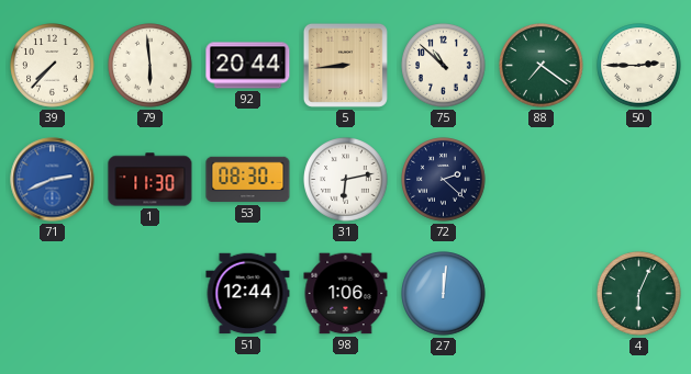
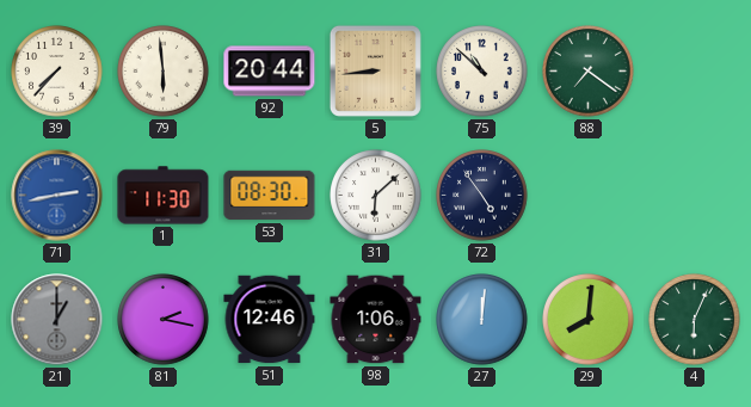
50: 2:45 -> none
71: 2:41 -> 2:43
31: 6:13 -> 6:08
72: 2:22 -> 4:54
21: none -> 1:00
81: none -> 2:17
51: 12:44 -> 12:46
29: none -> 8:01
